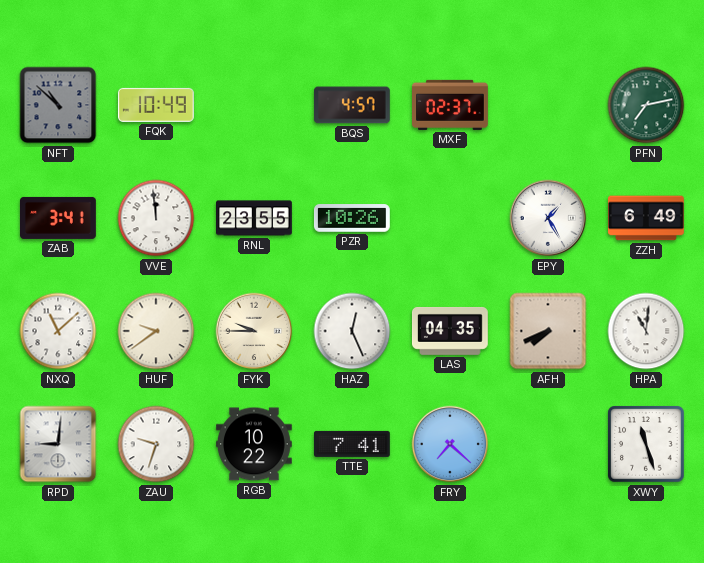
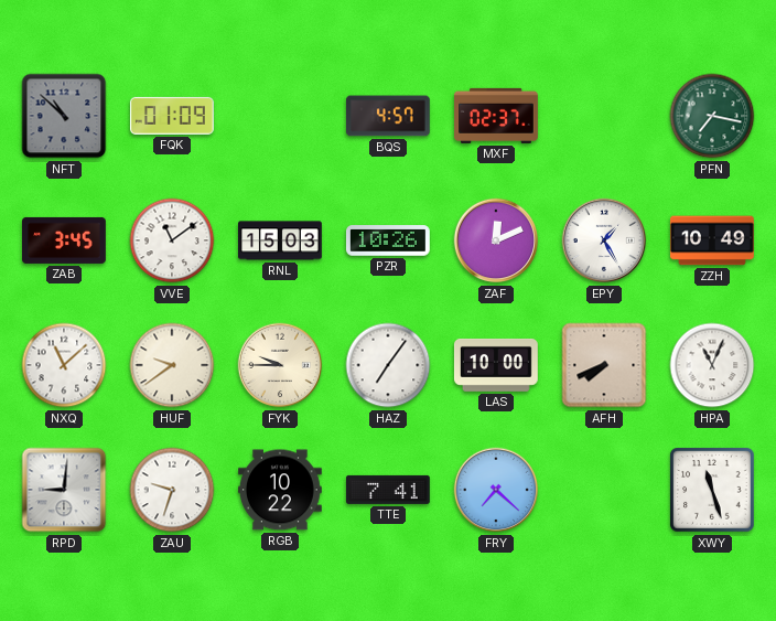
FQK: 10:49 -> 01:09
PFN: 7:13 -> 7:17
ZAB: 3:41 -> 3:45
VVE: 11:59 -> 11:09
RNL: 23:55 -> 15:03
ZAF: none -> 12:11
ZZH: 6:49 -> 10:49
HAZ: 12:26 -> 7:06
LAS: 04:35 -> 10:00
HPA: 11:01 -> 11:04
